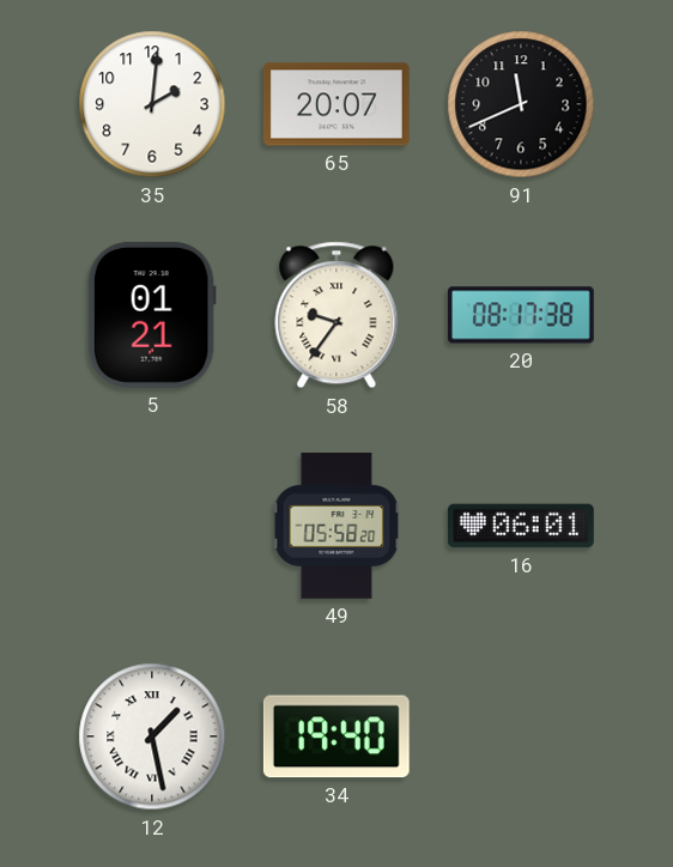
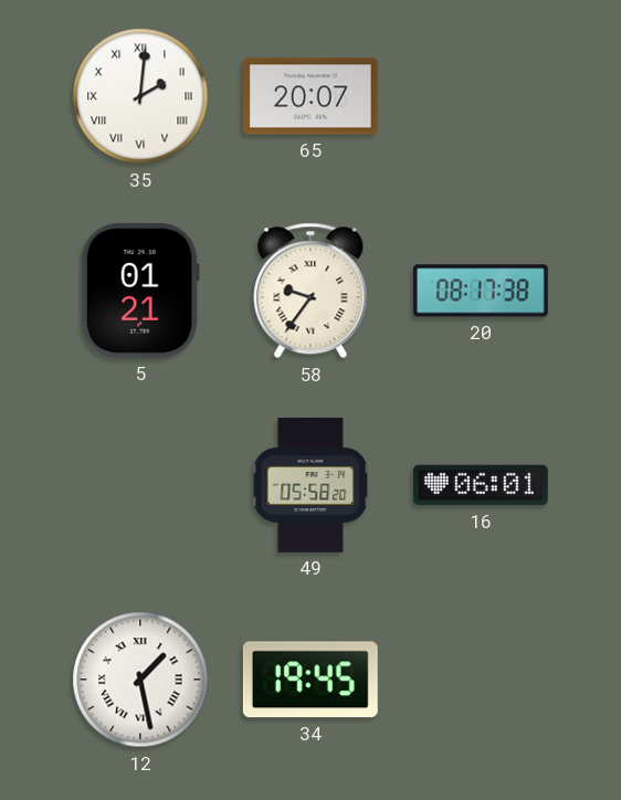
35 numerals: Arabic -> Roman
91: 11:41 -> none
34: 19:40 -> 19:45
